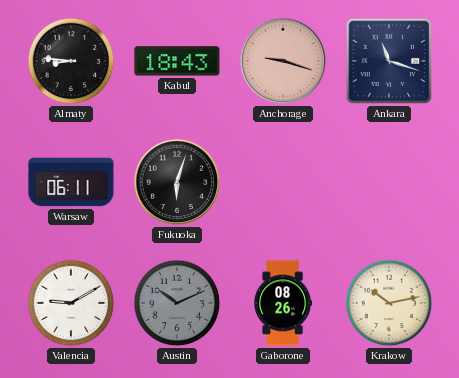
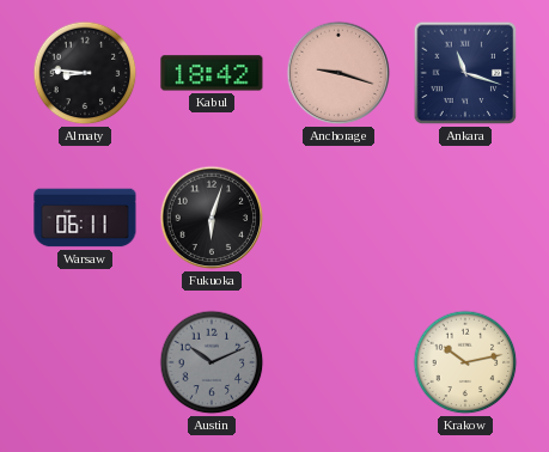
Kabul: 18:43 -> 18:42
Valencia: 9:10 -> none
Gaborone: 08:26 -> none
